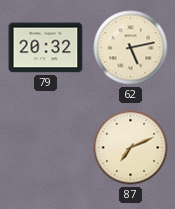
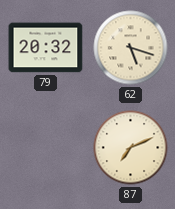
62: 5:13 -> 5:18
